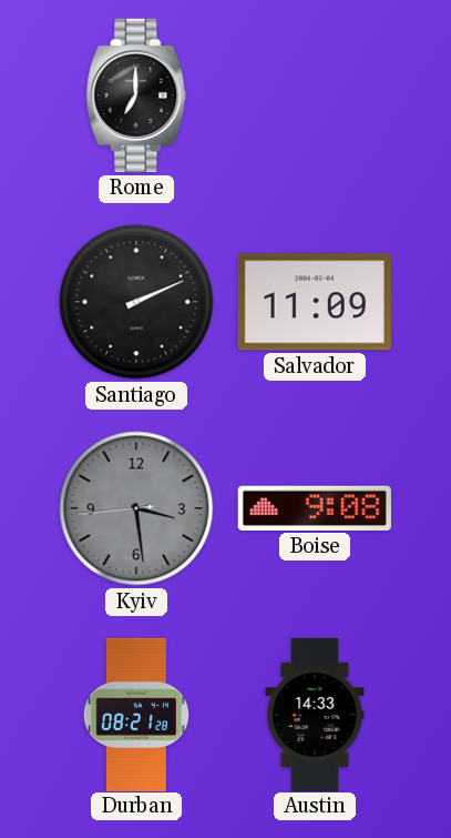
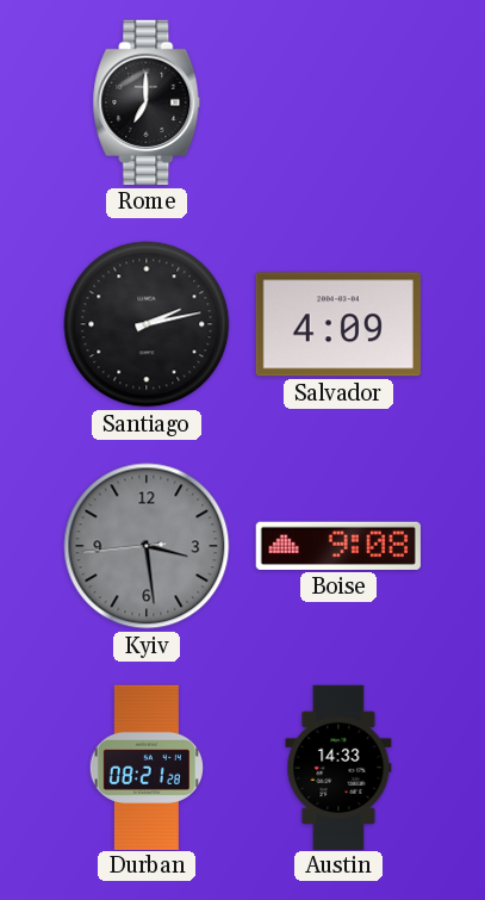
Santiago: 2:11 -> 2:13
Salvador: 11:09 -> 4:09
